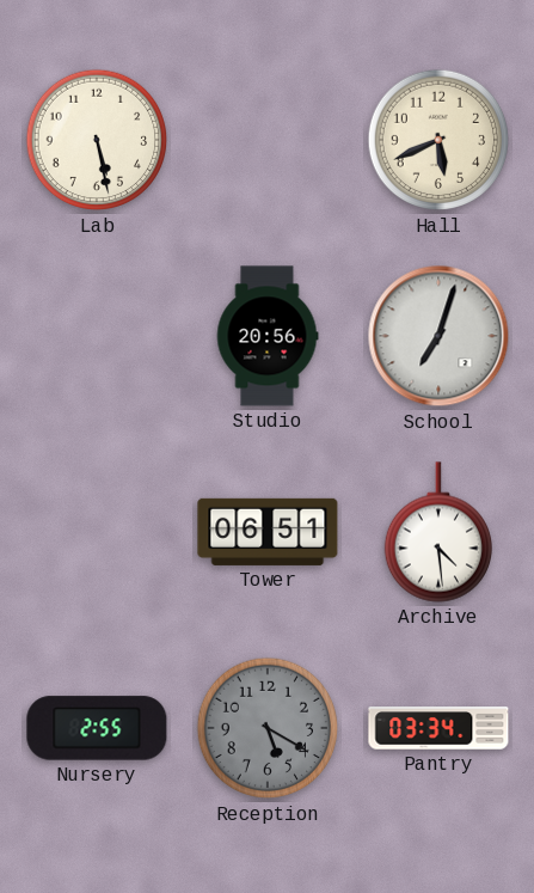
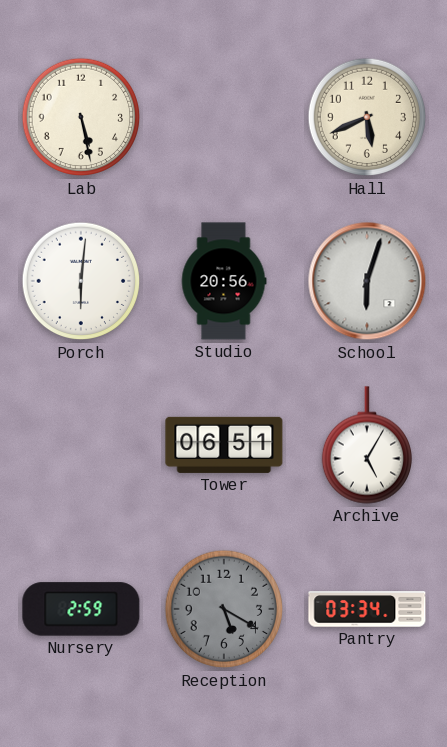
Porch: none -> 6:01
School: 7:03 -> 6:03
Archive: 4:29 -> 5:05
Nursery: 2:55 -> 2:59
